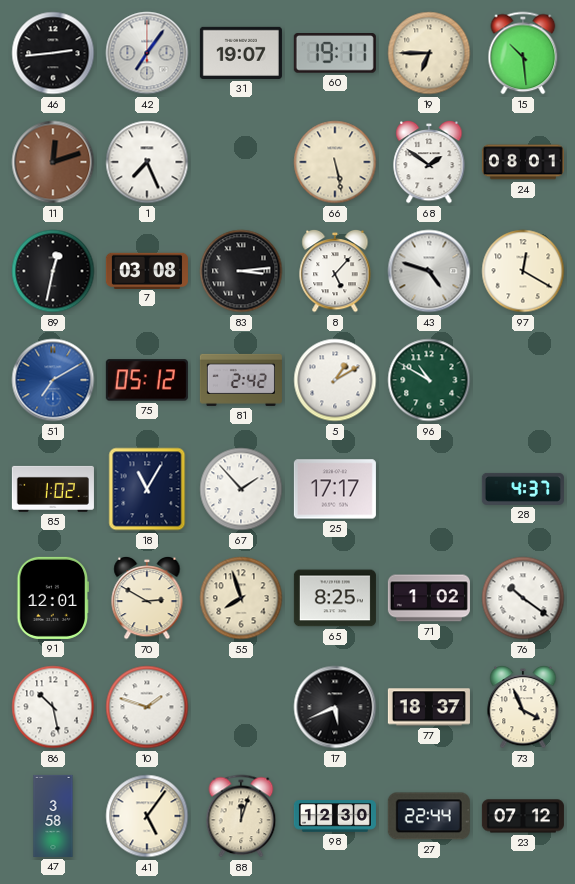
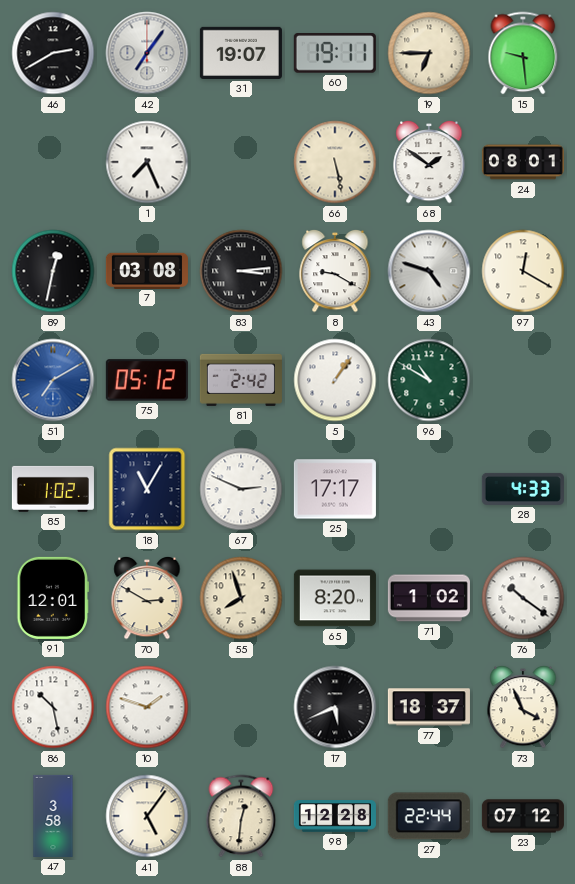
46: 2:44 -> 2:40
15: 10:29 -> 9:29
11: 12:12 -> none
8: 5:07 -> 9:20
5: 1:10 -> 1:06
67: 1:53 -> 2:49
28: 4:37 -> 4:33
65: 8:25 -> 8:20
88: 12:03 -> 12:31
98: 12:30 -> 12:28
